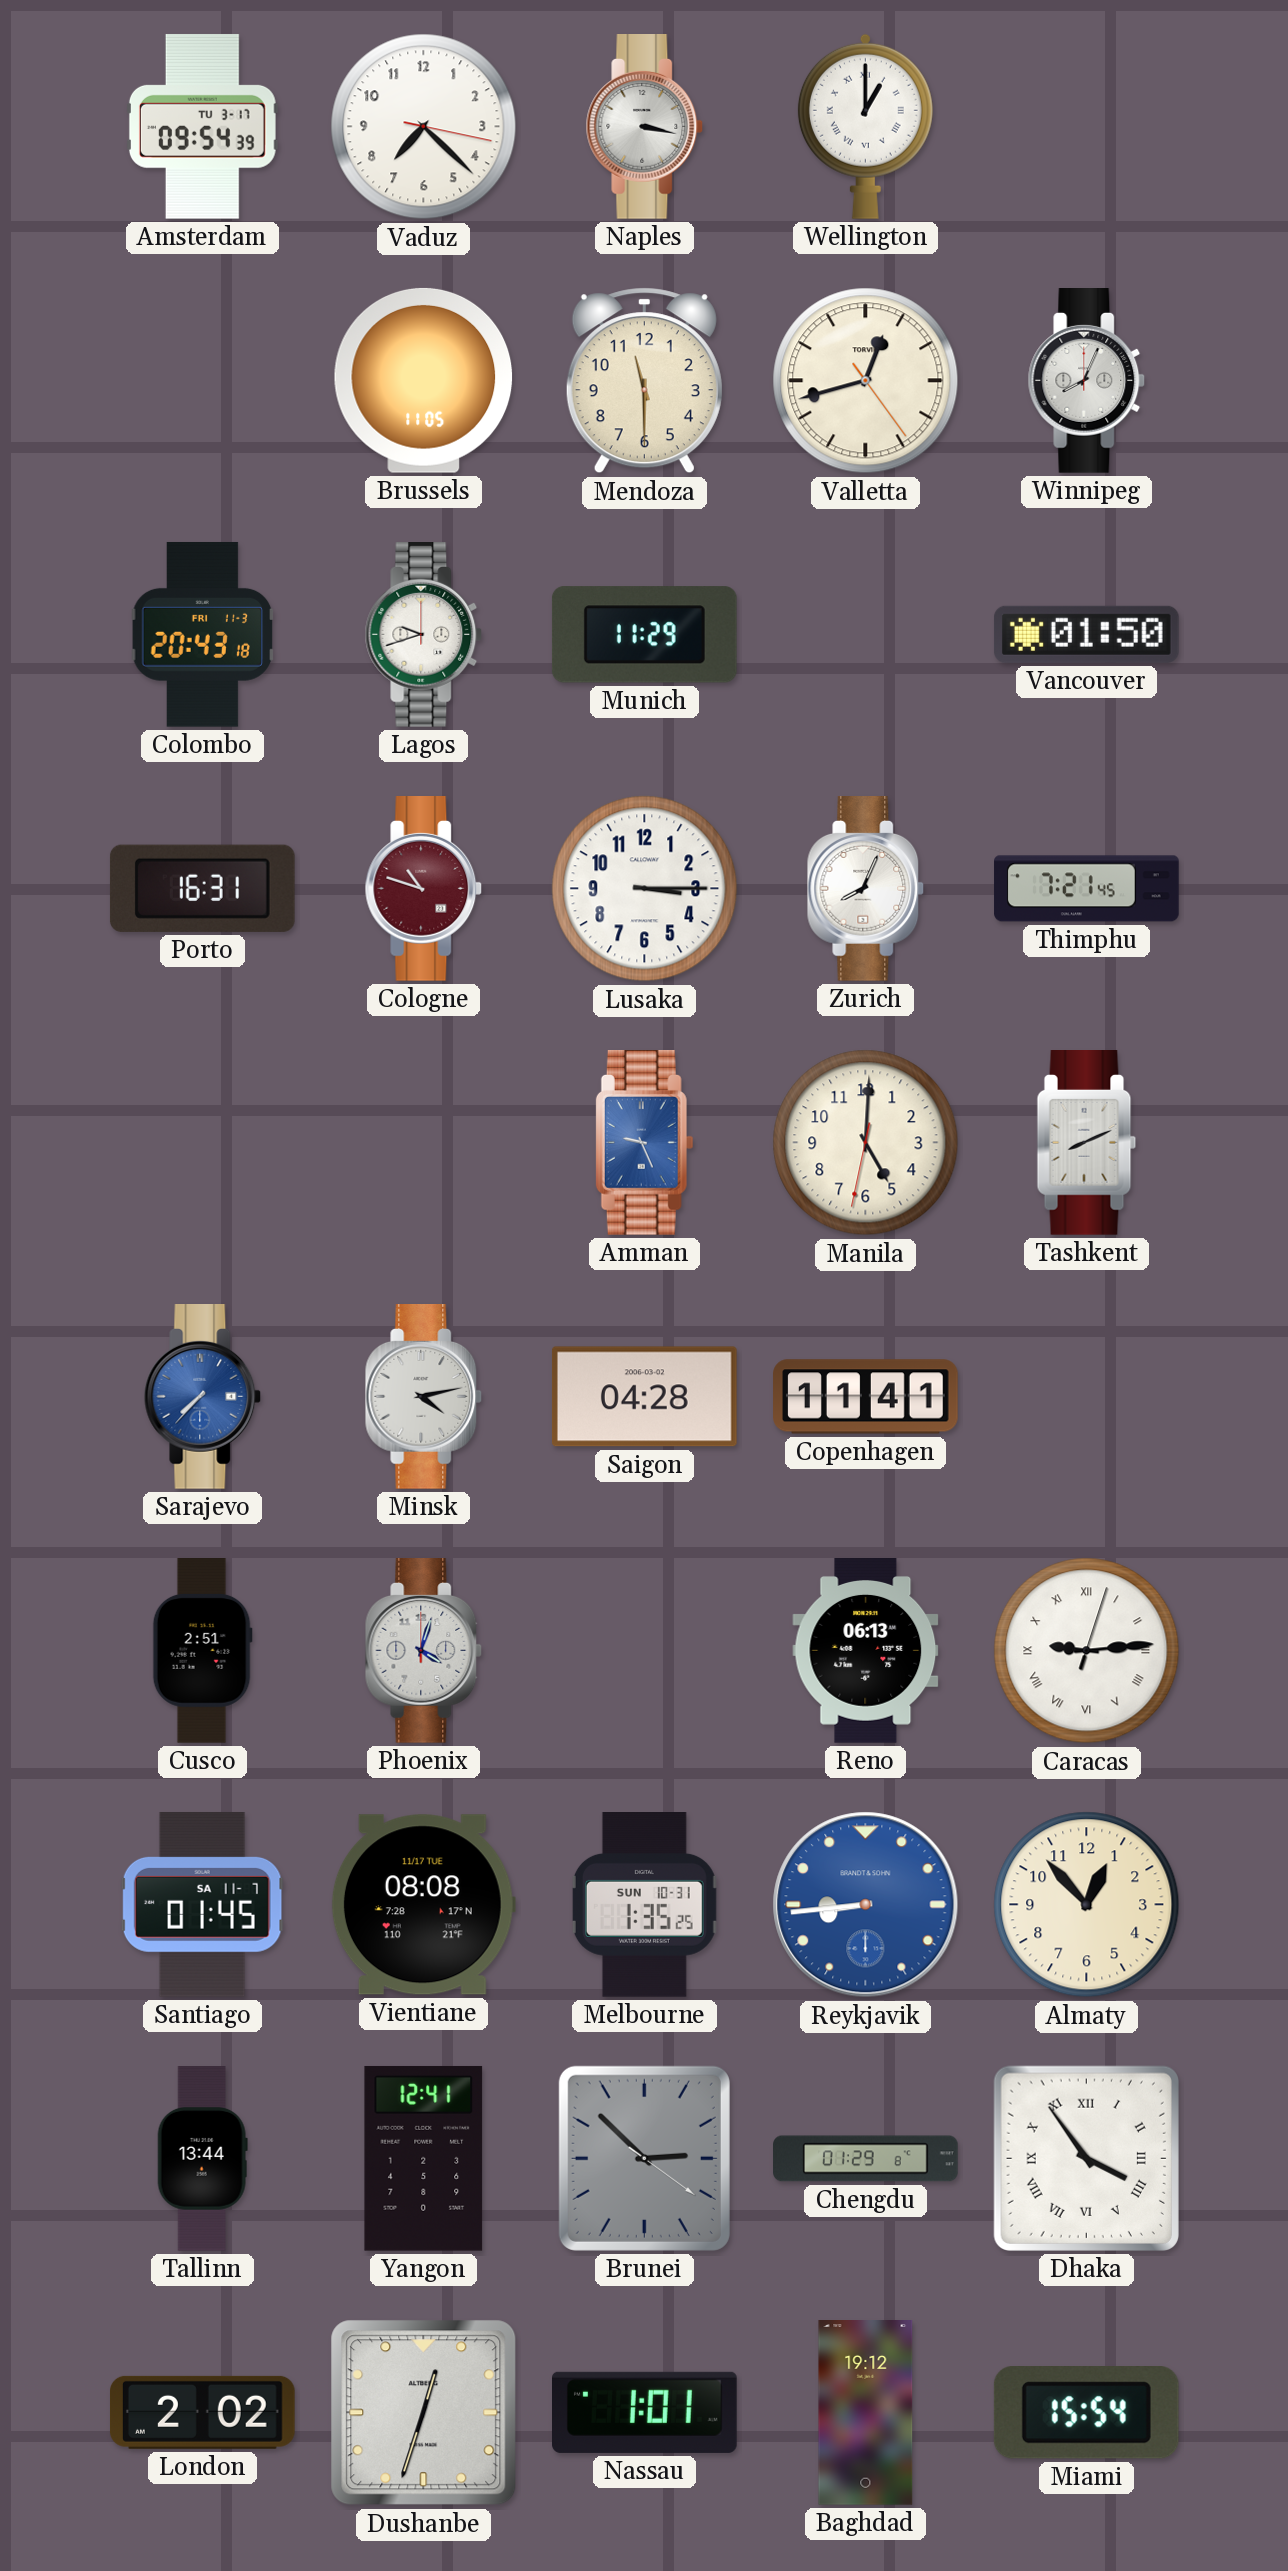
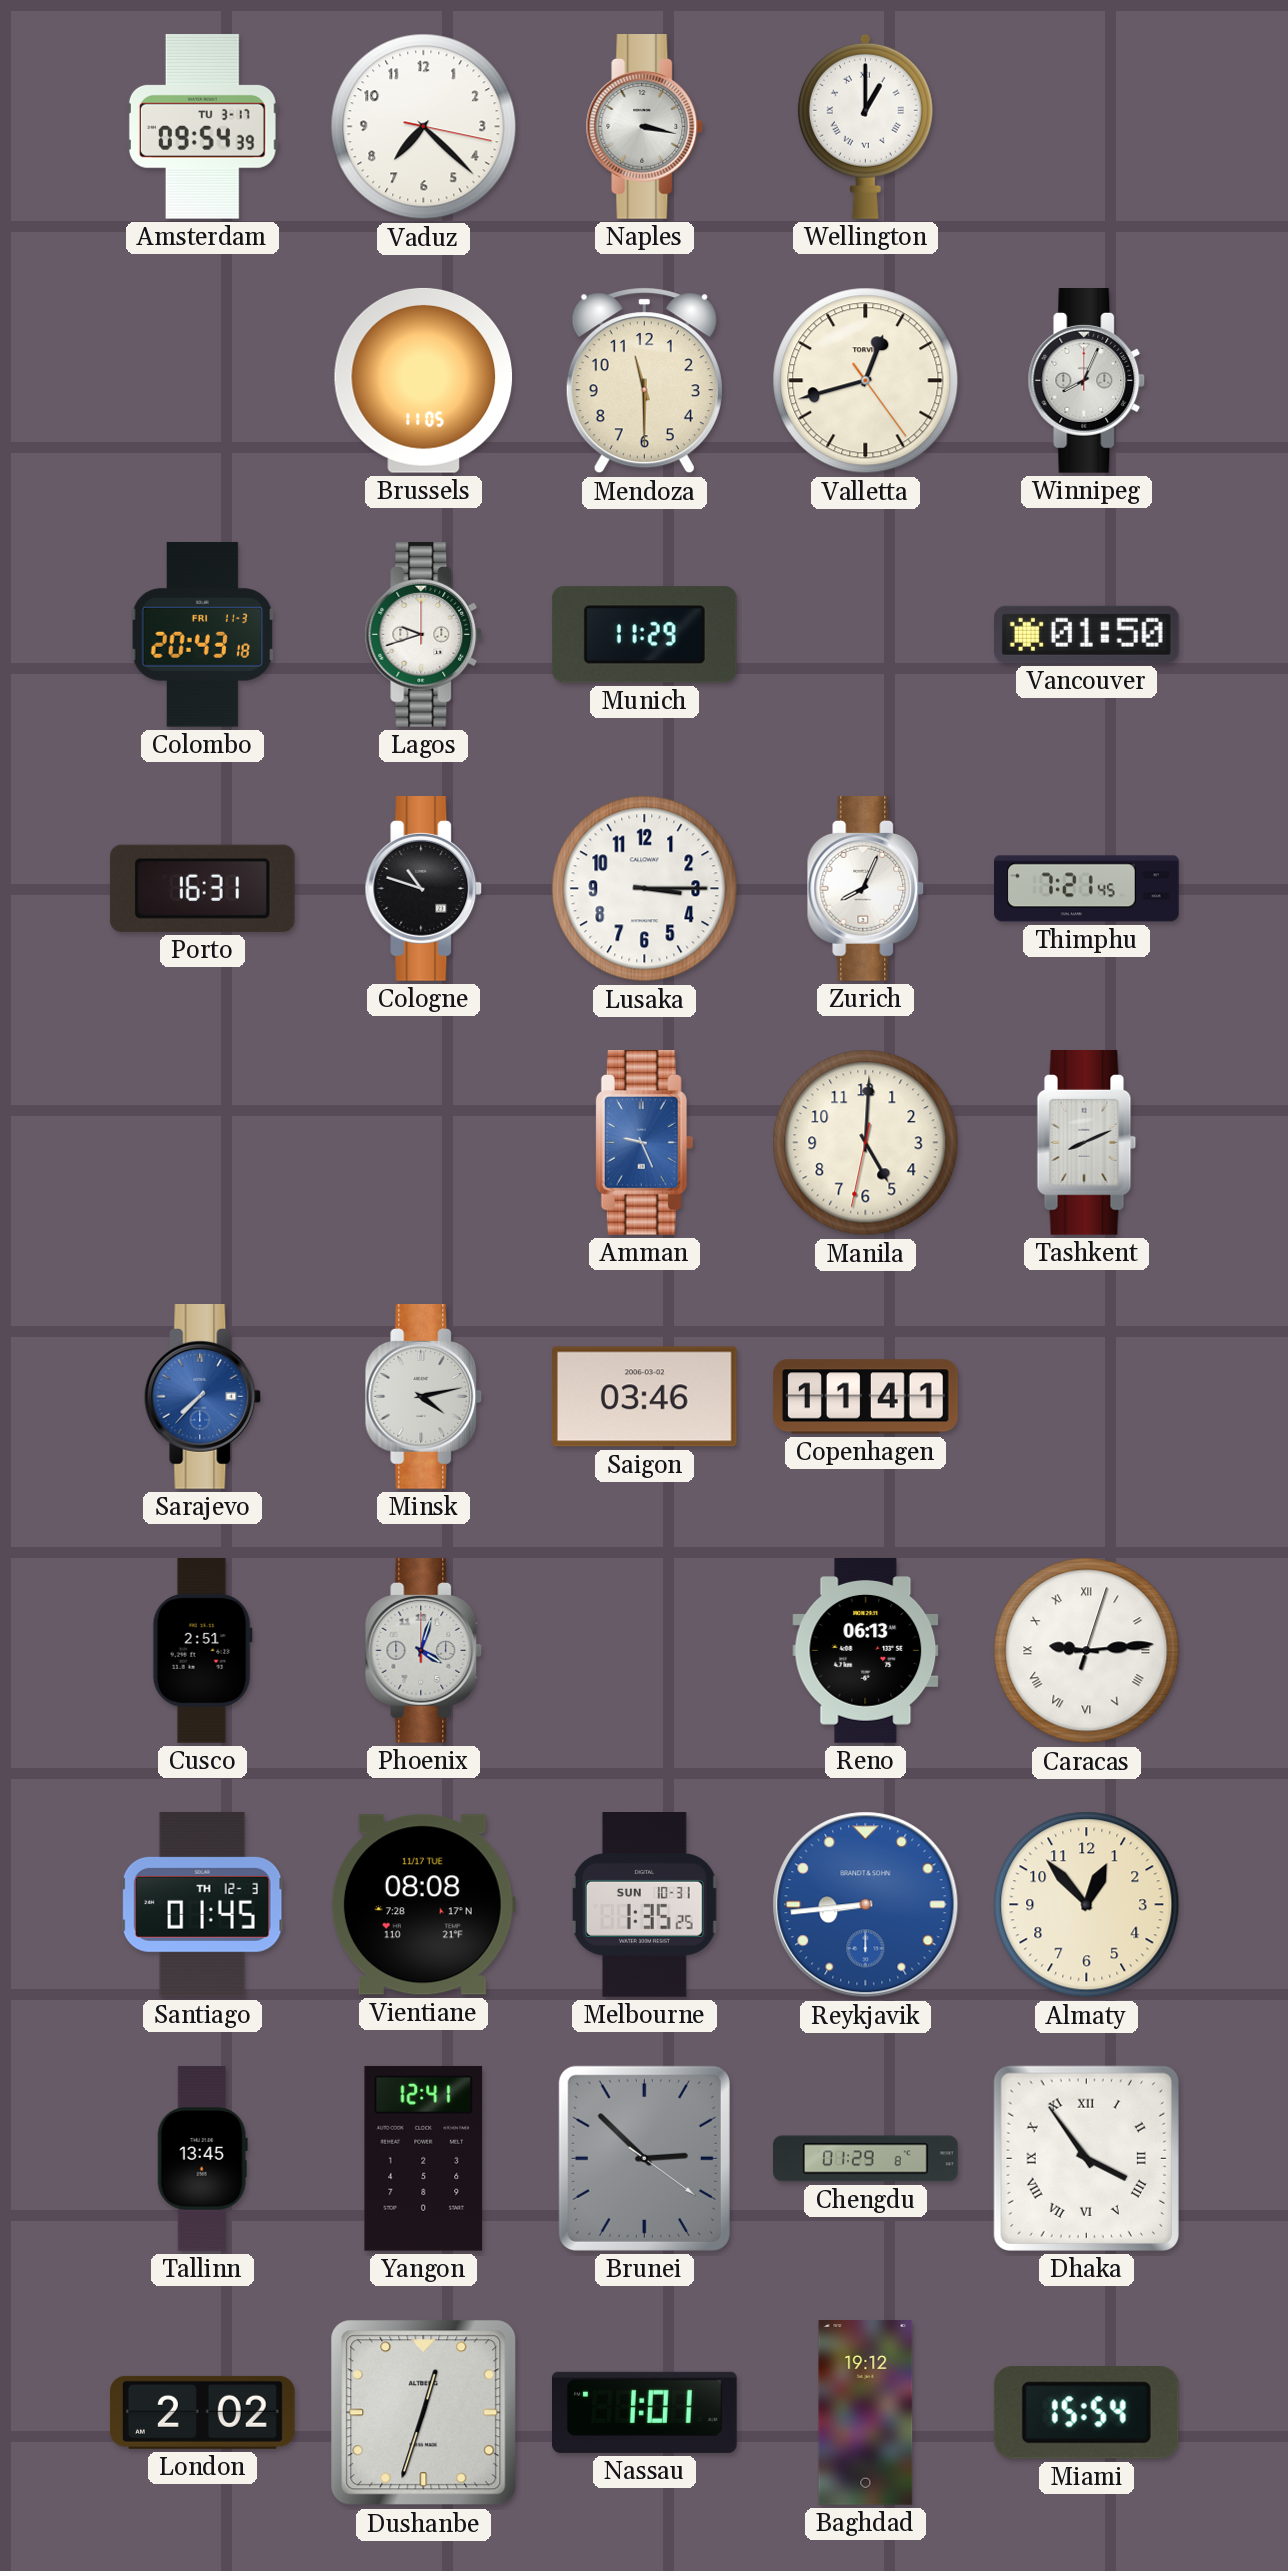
Cologne dial: burgundy -> black
Saigon: 04:28 -> 03:46
Santiago date: SA 11-7 -> TH 12-3
Tallinn: 13:44 -> 13:45
